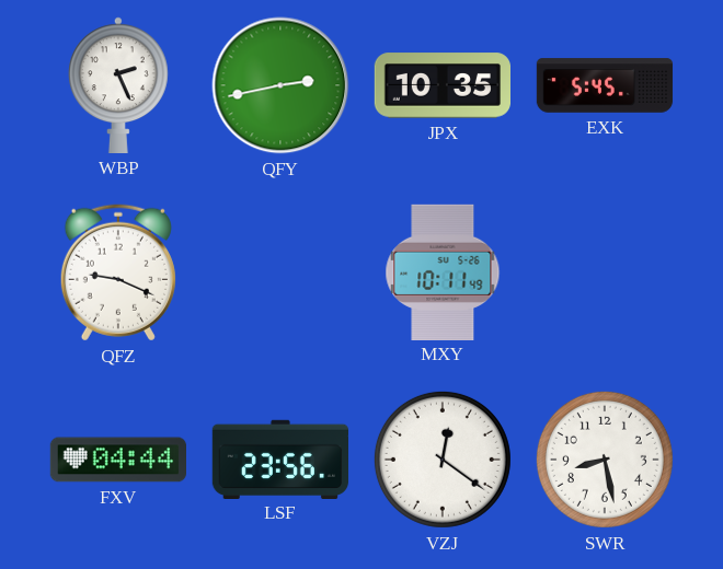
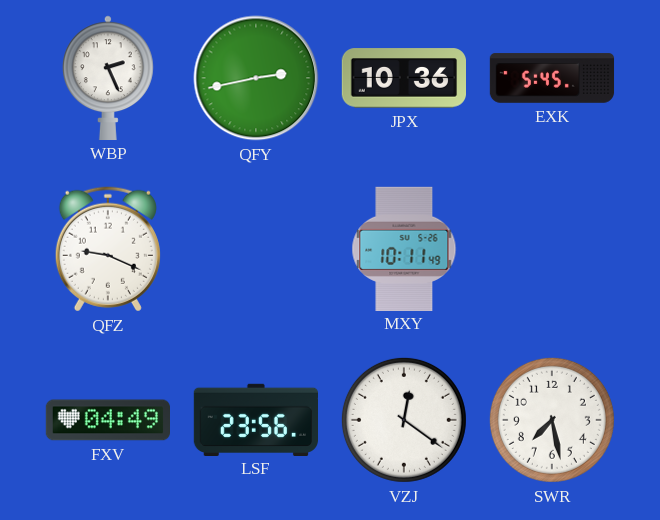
JPX: 10:35 -> 10:36
FXV: 04:44 -> 04:49
SWR: 8:28 -> 7:28
